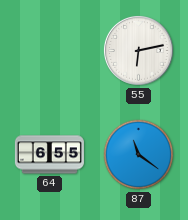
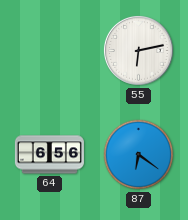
64: 6:55 -> 6:56
87: 11:21 -> 6:21
